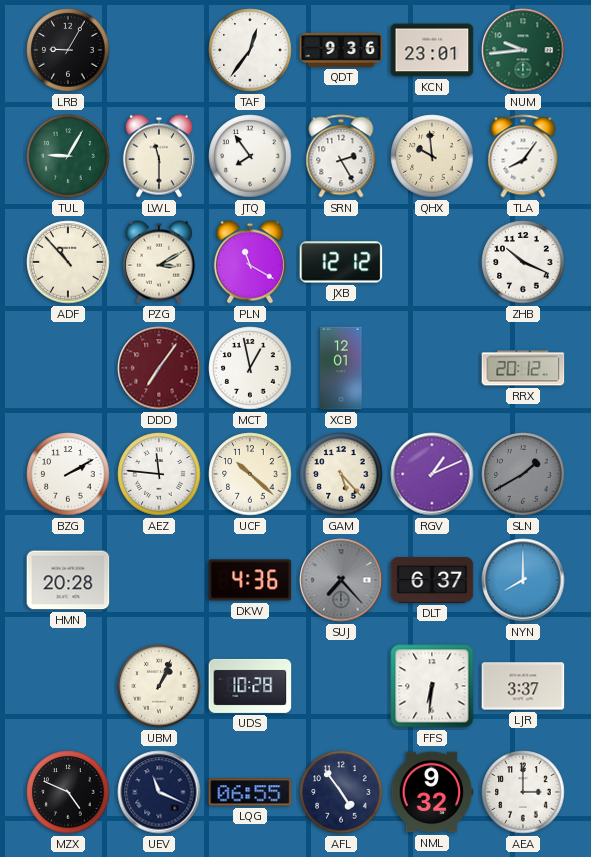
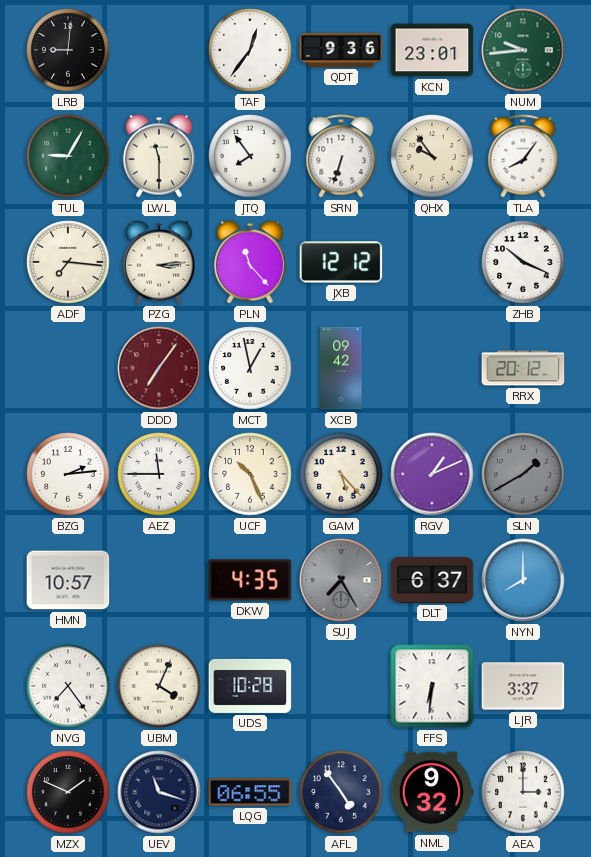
LRB: 9:05 -> 9:01
SRN: 2:25 -> 6:33
QHX: 9:59 -> 9:54
ADF: 10:53 -> 7:16
PZG: 3:10 -> 3:14
PLN: 11:20 -> 11:23
XCB: 12:01 -> 09:42
BZG: 2:10 -> 2:14
AEZ: 11:46 -> 11:45
UCF: 10:22 -> 10:26
HMN: 20:28 -> 10:57
DKW: 4:36 -> 4:35
SUJ: 7:23 -> 7:25
NVG: none -> 7:24
UBM: 1:04 -> 4:04
MZX: 4:49 -> 1:49
UEV: 11:19 -> 11:18
